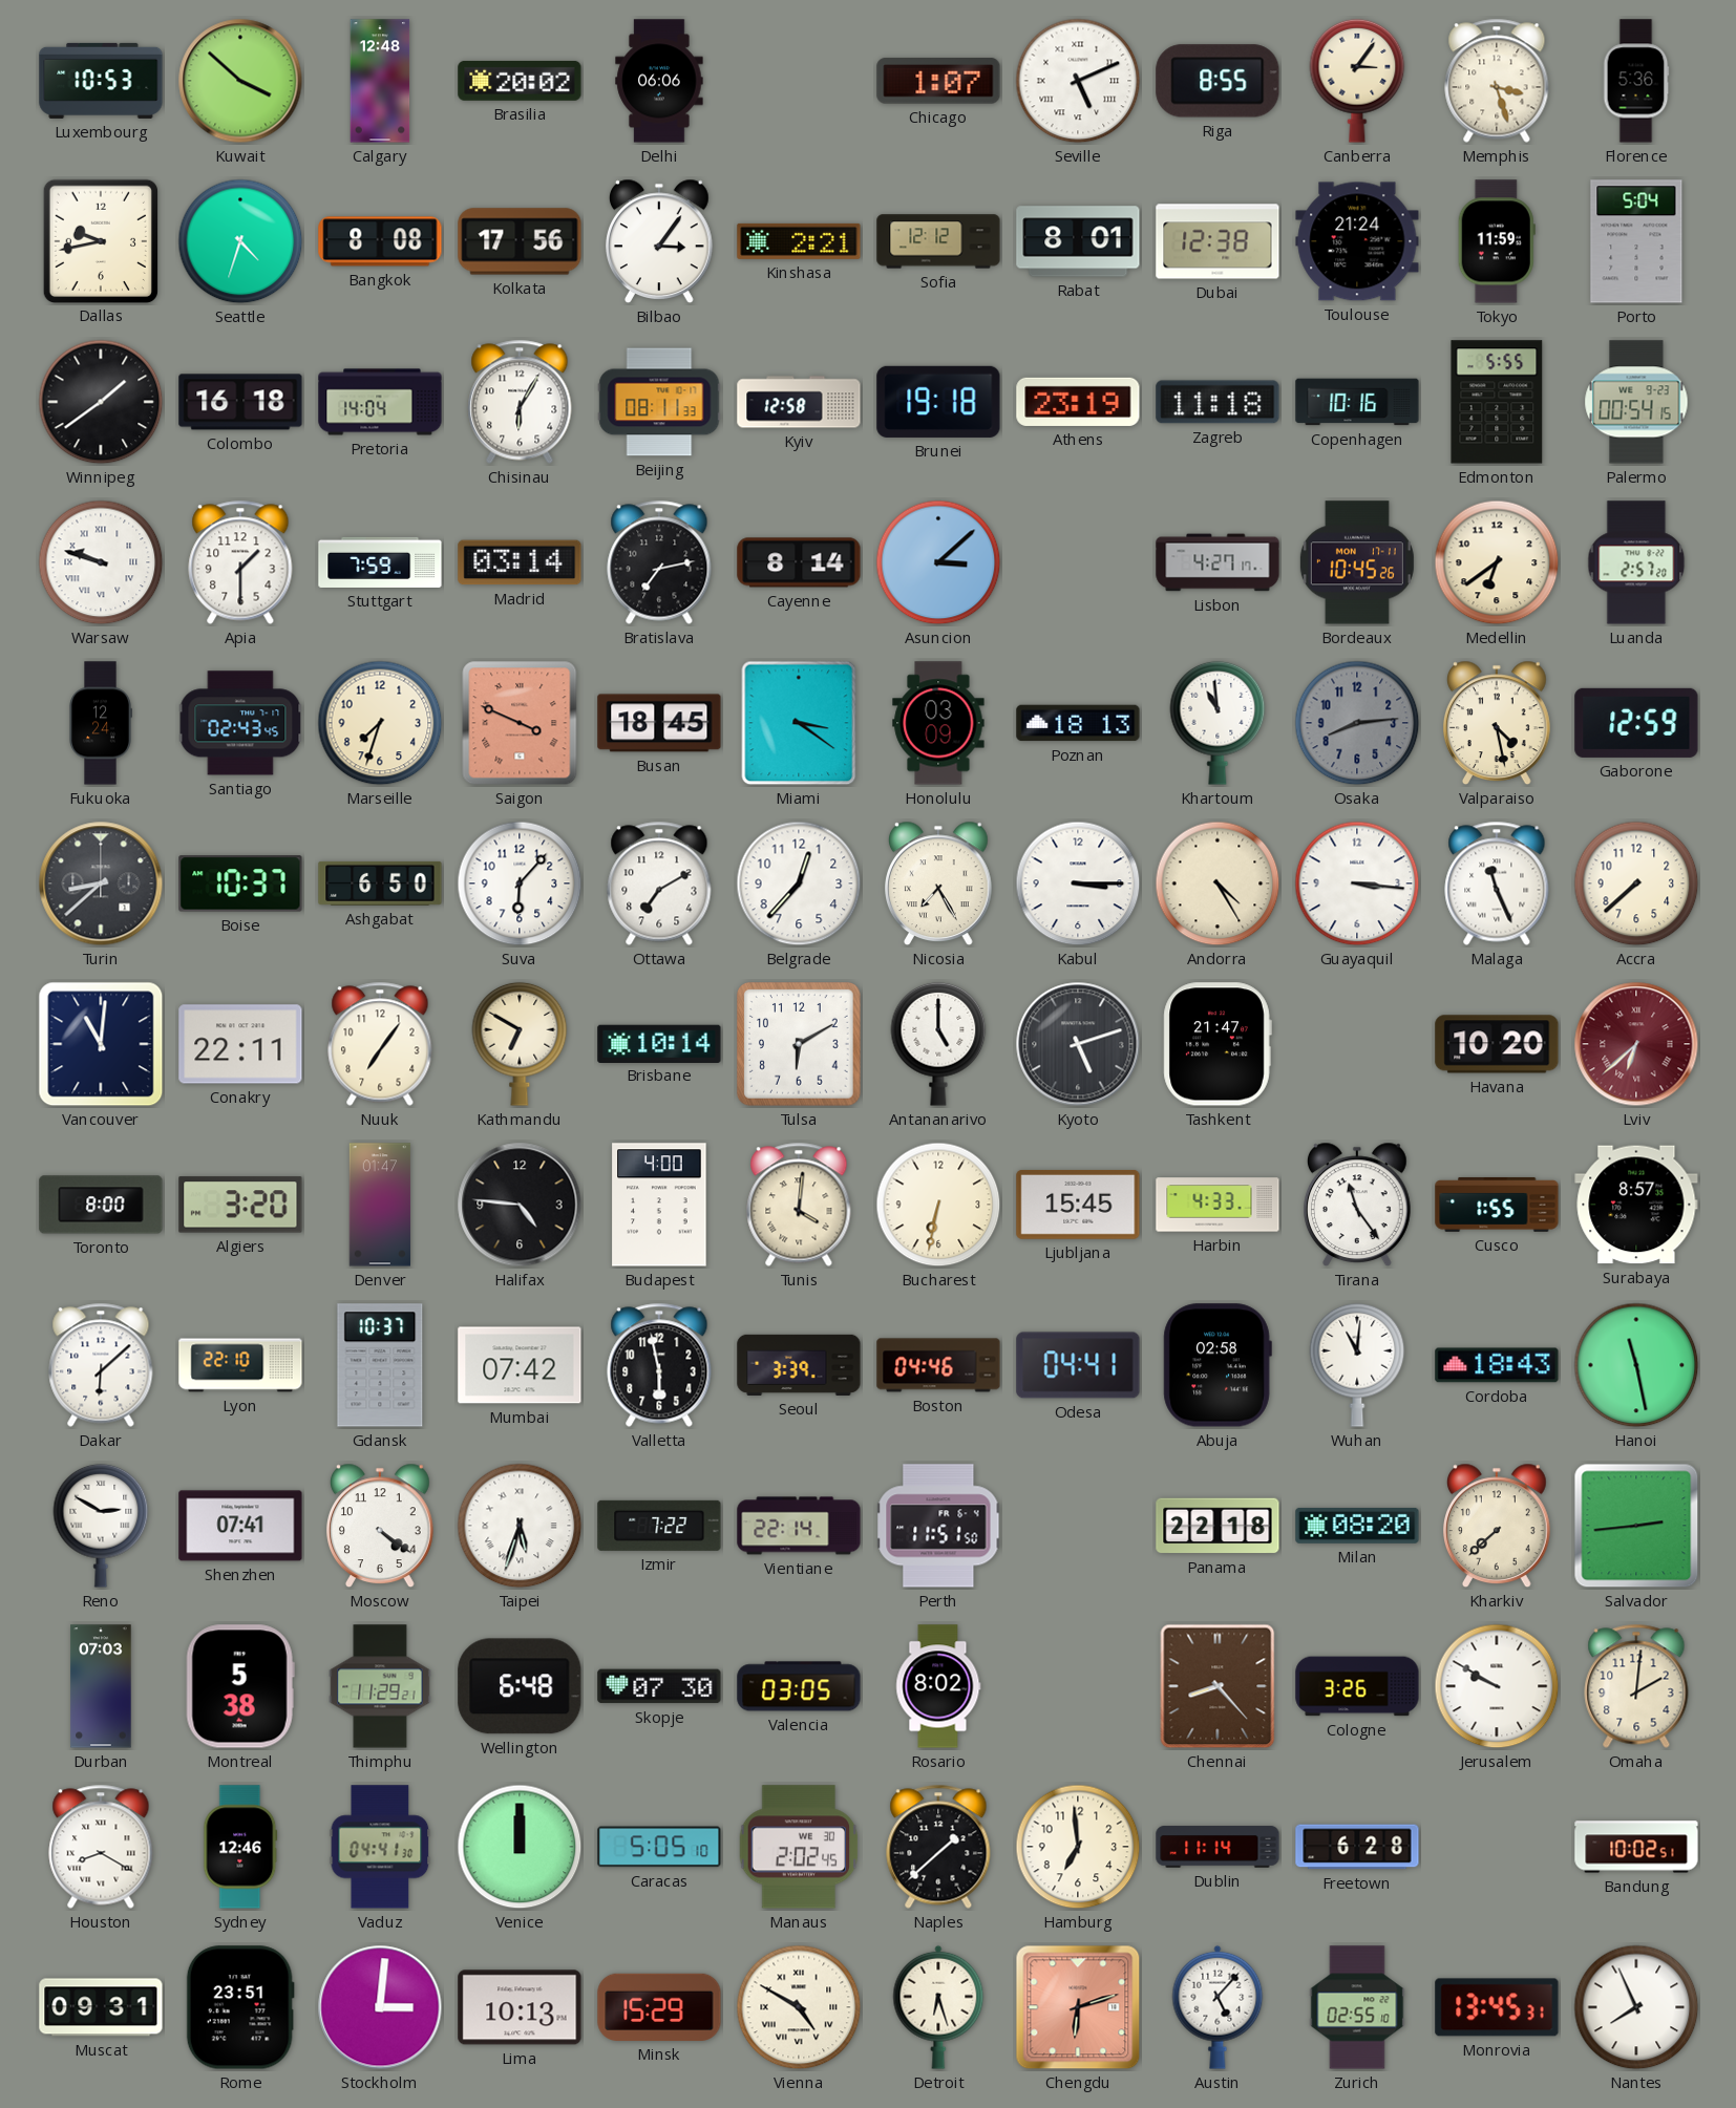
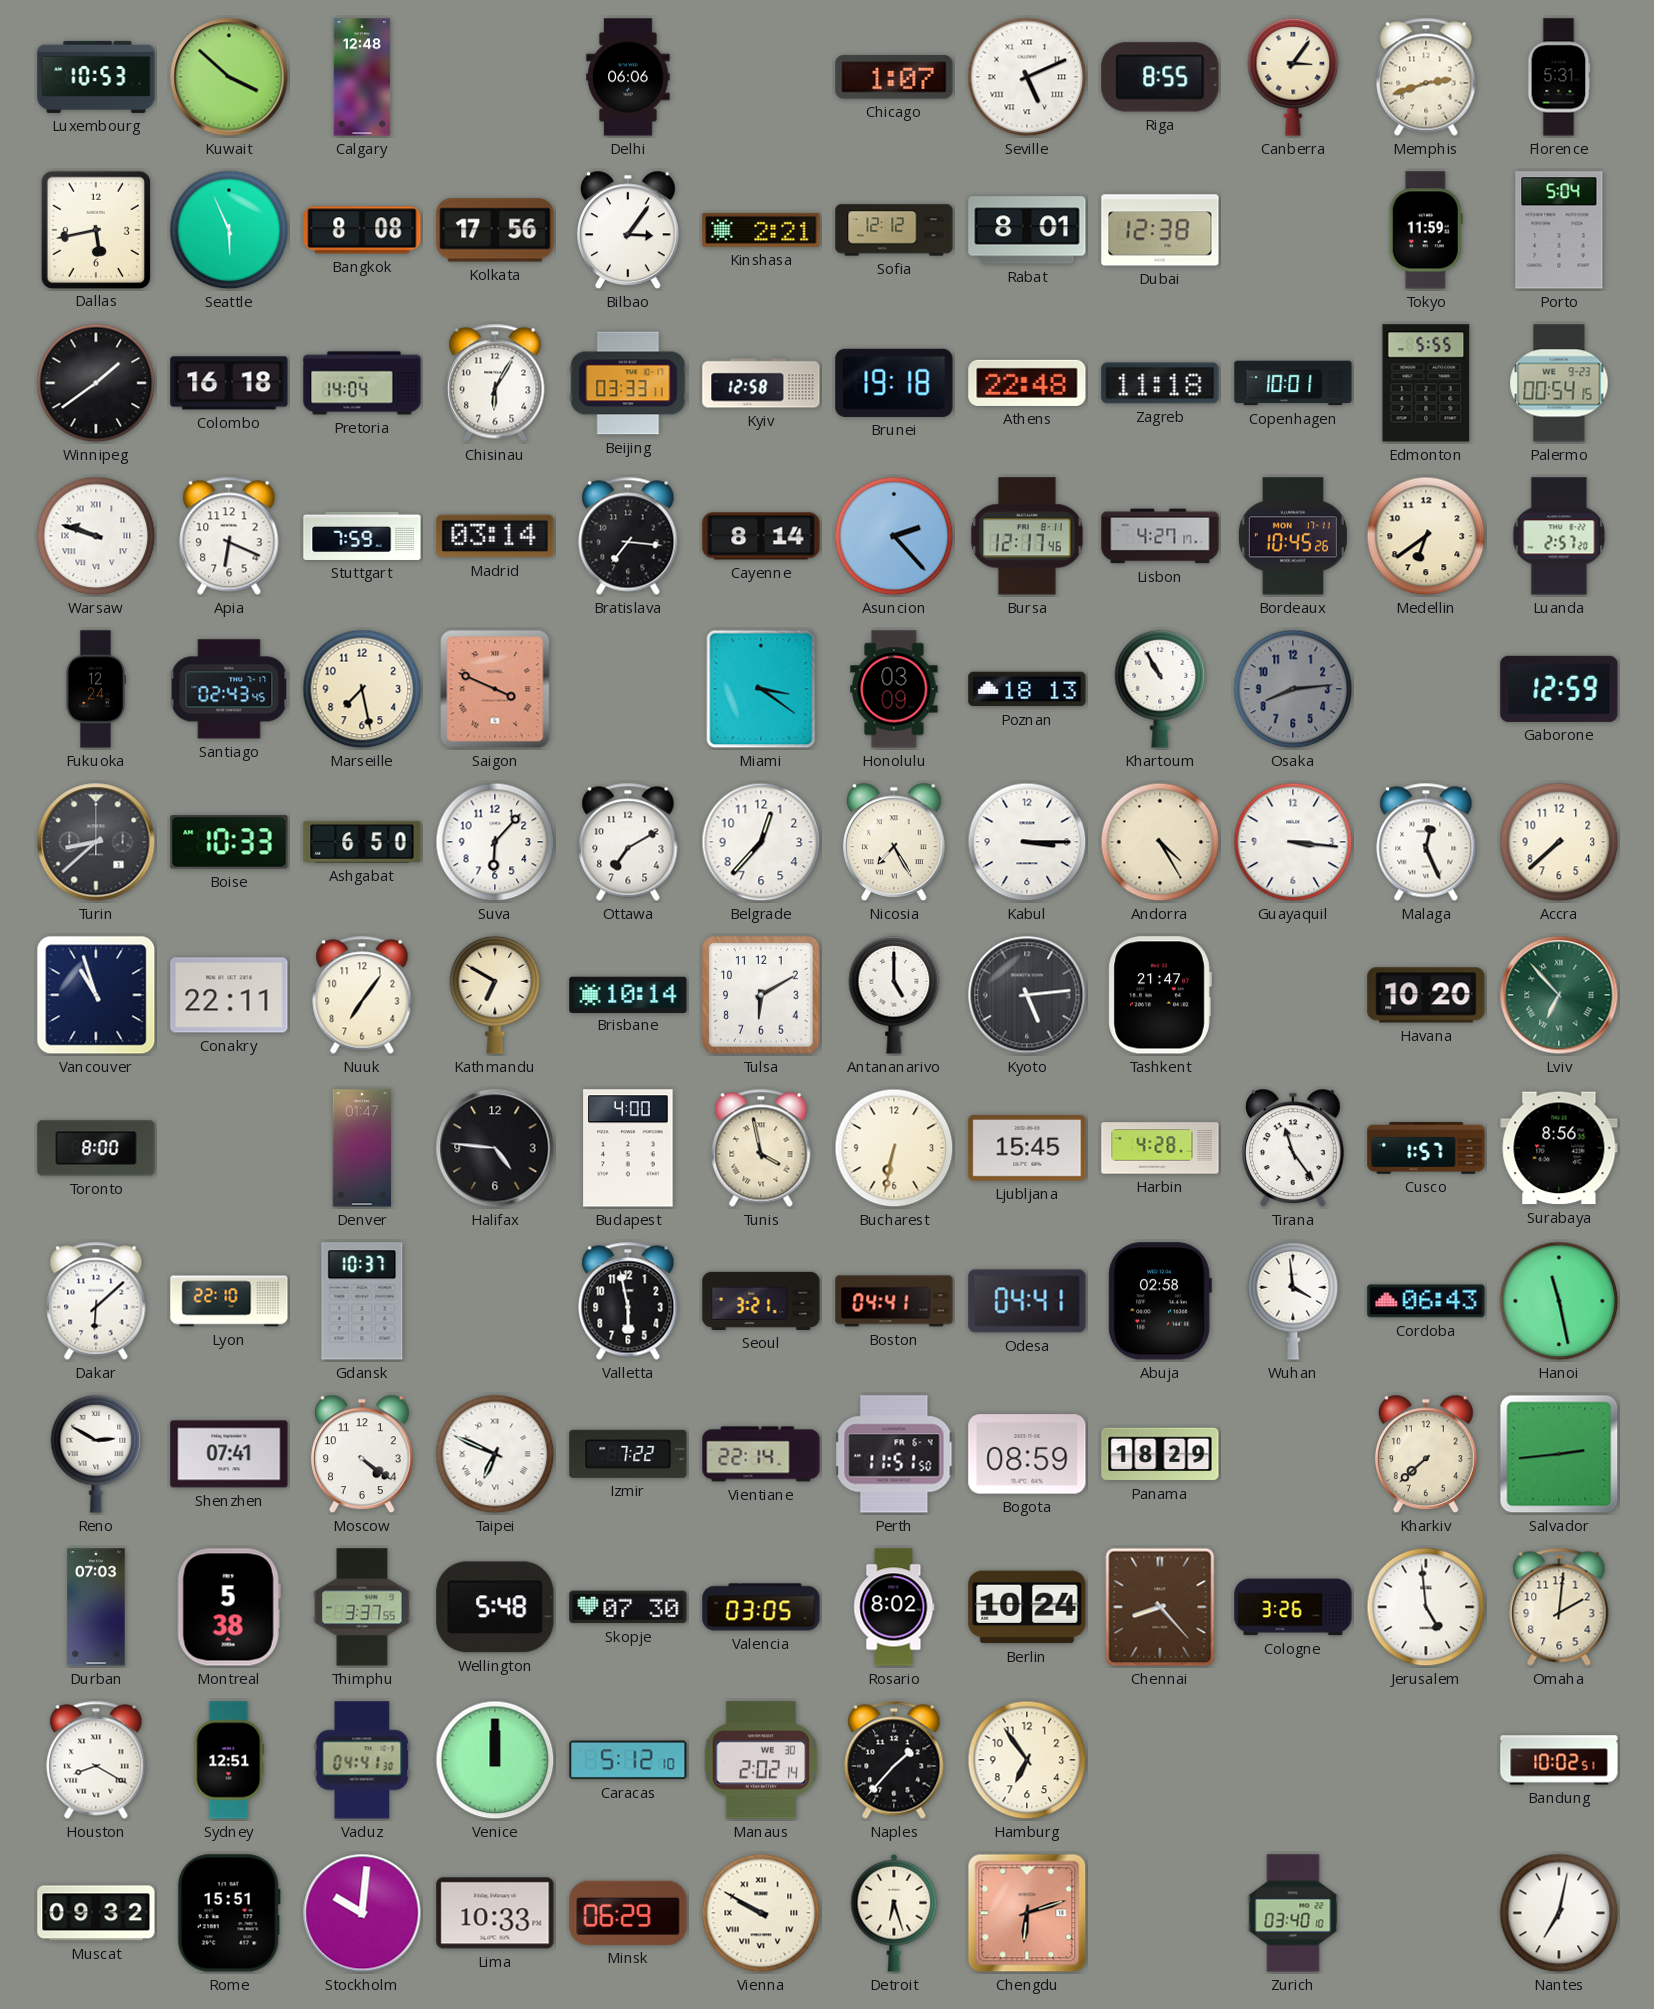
Brasilia: 20:02 -> none
Memphis: 3:27 -> 2:42
Florence: 5:36 -> 5:31
Dallas: 9:43 -> 5:43
Seattle: 4:33 -> 5:56
Toulouse: 21:24 -> none
Beijing: 08:11 -> 03:33
Athens: 23:19 -> 22:48
Copenhagen: 10:16 -> 10:01
Apia: 1:30 -> 6:19
Bratislava: 7:13 -> 7:16
Asuncion: 3:08 -> 2:23
Bursa: none -> 12:17
Marseille: 7:33 -> 7:28
Busan: 18:45 -> none
Khartoum: 10:59 -> 10:55
Valparaiso: 4:28 -> none
Boise: 10:37 -> 10:33
Malaga: 11:26 -> 12:26
Vancouver: 11:01 -> 10:57
Kyoto: 5:12 -> 5:14
Lviv: 6:38 -> 6:53
Lviv dial: burgundy -> green
Algiers: 3:20 -> none
Tunis: 4:01 -> 3:58
Harbin: 4:33 -> 4:28
Cusco: 1:55 -> 1:57
Surabaya: 8:57 -> 8:56
Mumbai: 07:42 -> none
Seoul: 3:39 -> 3:21
Boston: 04:46 -> 04:41
Wuhan: 11:01 -> 3:59
Cordoba: 18:43 -> 06:43
Taipei: 5:33 -> 6:49
Bogota: none -> 08:59
Panama: 22:18 -> 18:29
Milan: 08:20 -> none
Thimphu: 11:29 -> 3:37
Wellington: 6:48 -> 5:48
Berlin: none -> 10:24
Jerusalem: 9:50 -> 4:59
Sydney: 12:46 -> 12:51
Caracas: 5:05 -> 5:12
Manaus: 2:02:45 -> 2:02:14
Naples: 1:38 -> 1:37
Hamburg: 6:59 -> 6:54
Dublin: 11:14 -> none
Freetown: 6:28 -> none
Muscat: 09:31 -> 09:32
Rome: 23:51 -> 15:51
Stockholm: 3:01 -> 10:01
Lima: 10:13 -> 10:33
Minsk: 15:29 -> 06:29
Vienna: 4:50 -> 9:50
Austin: 5:07 -> none
Zurich: 02:55 -> 03:40
Monrovia: 13:45 -> none
Nantes: 7:56 -> 7:02
